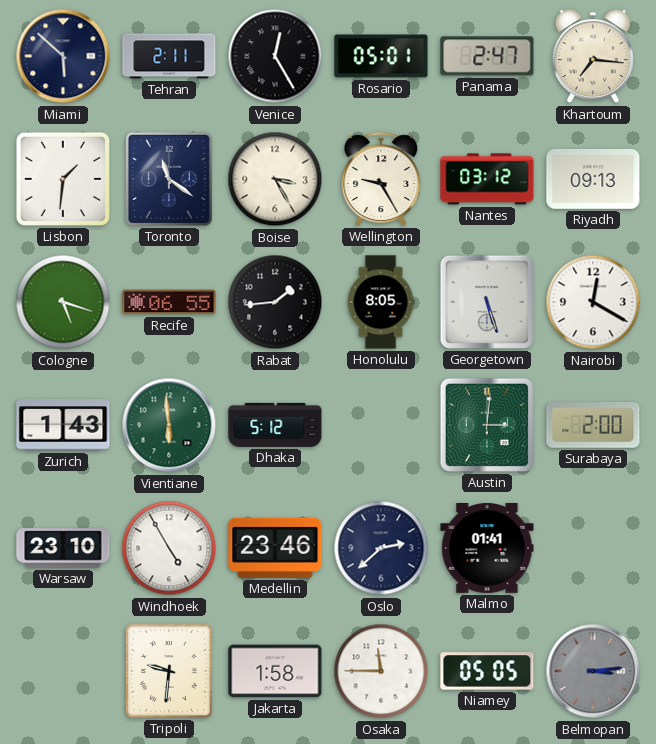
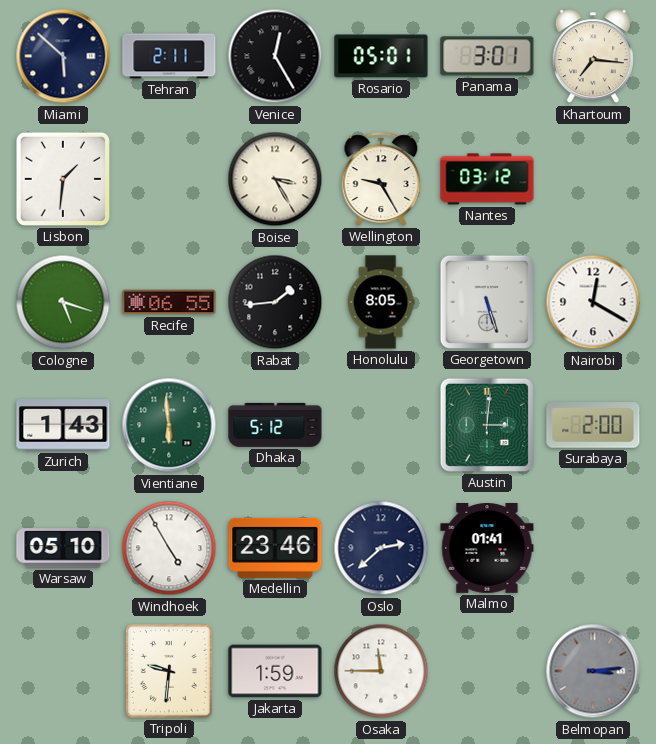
Panama: 2:47 -> 3:01
Toronto: 11:21 -> none
Riyadh: 09:13 -> none
Warsaw: 23:10 -> 05:10
Jakarta: 1:58 -> 1:59
Niamey: 05:05 -> none
